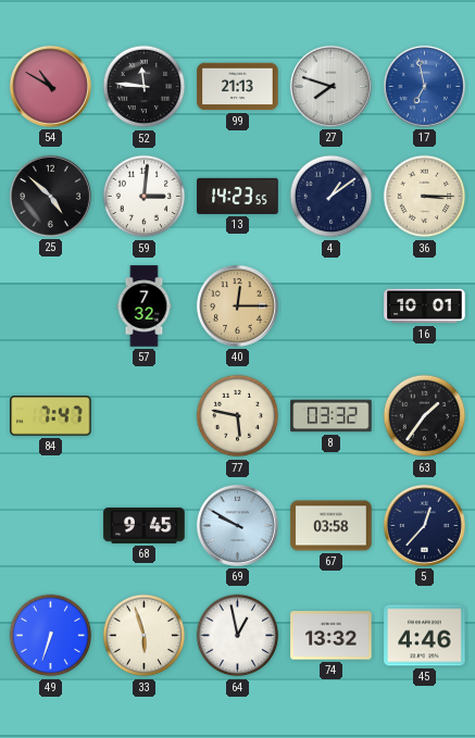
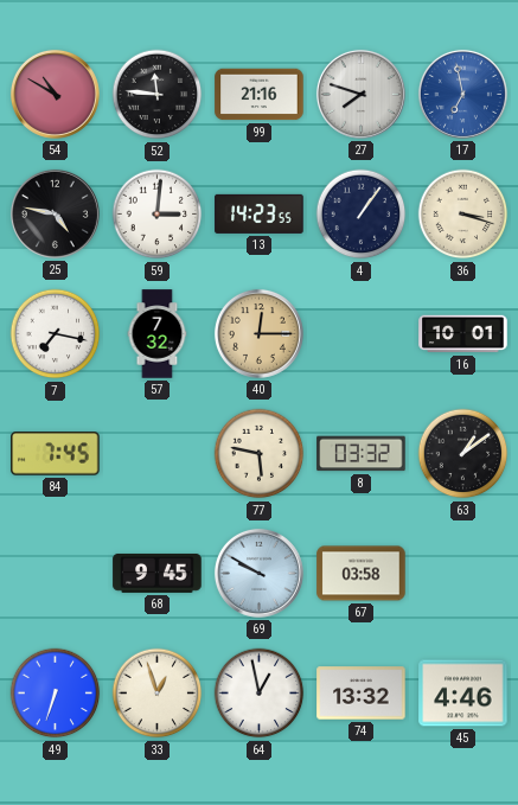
99: 21:13 -> 21:16
25: 4:52 -> 4:47
4: 1:09 -> 1:06
36: 3:15 -> 3:18
7: none -> 7:17
84: 7:47 -> 7:45
63: 1:36 -> 1:09
5: 12:37 -> none
33: 5:57 -> 12:57
